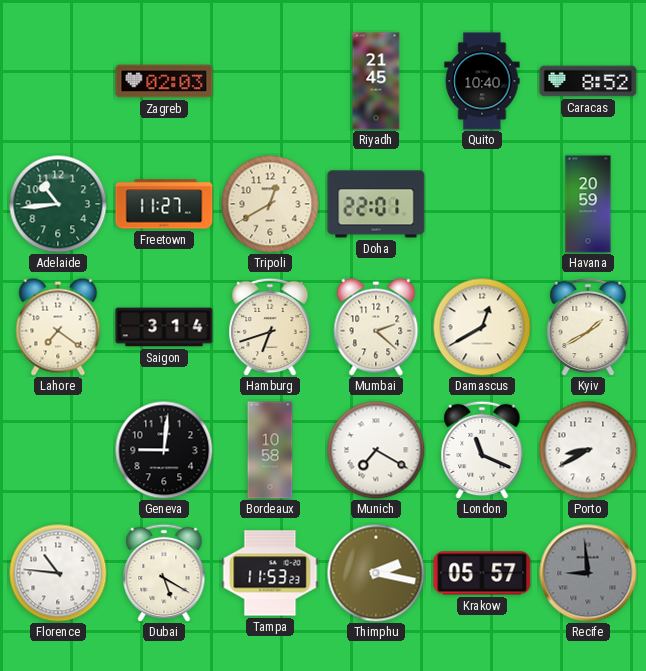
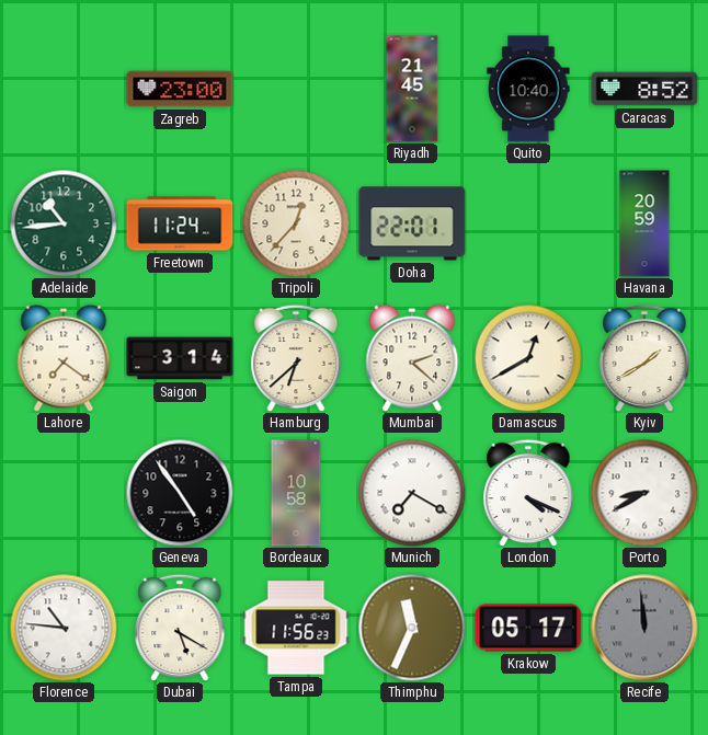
Zagreb: 02:03 -> 23:00
Freetown: 11:27 -> 11:24
Tripoli: 12:40 -> 12:37
Hamburg: 6:42 -> 6:38
Geneva: 9:01 -> 4:54
London: 11:19 -> 4:19
Tampa: 11:53 -> 11:56
Thimphu: 2:17 -> 11:34
Krakow: 05:57 -> 05:17
Recife: 8:59 -> 11:59
